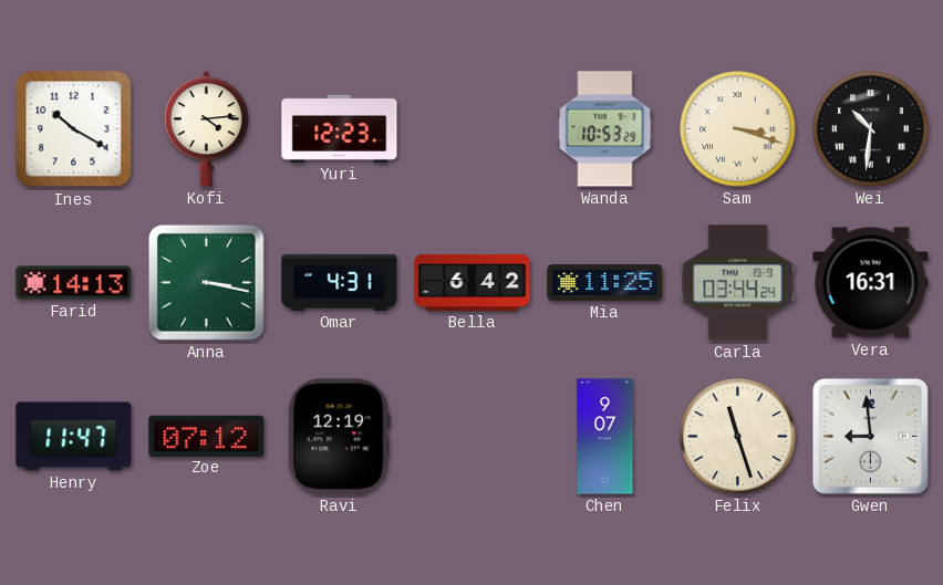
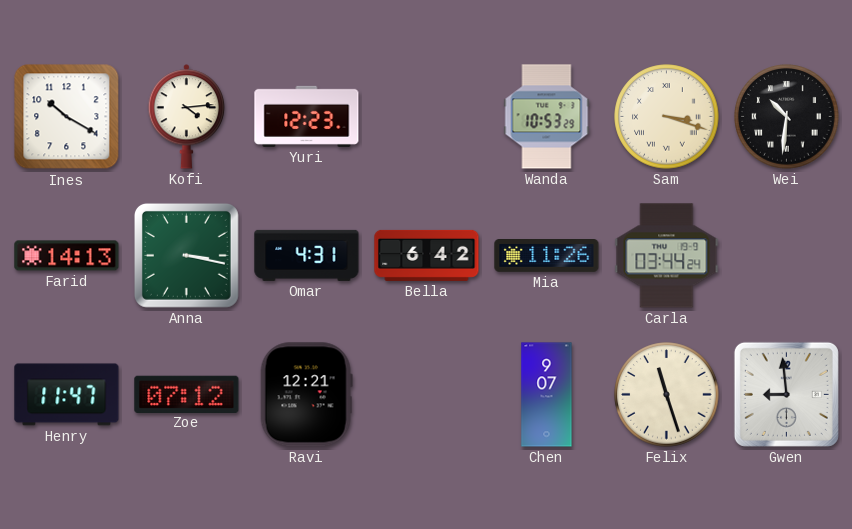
Mia: 11:25 -> 11:26
Vera: 16:31 -> none
Ravi: 12:19 -> 12:21
